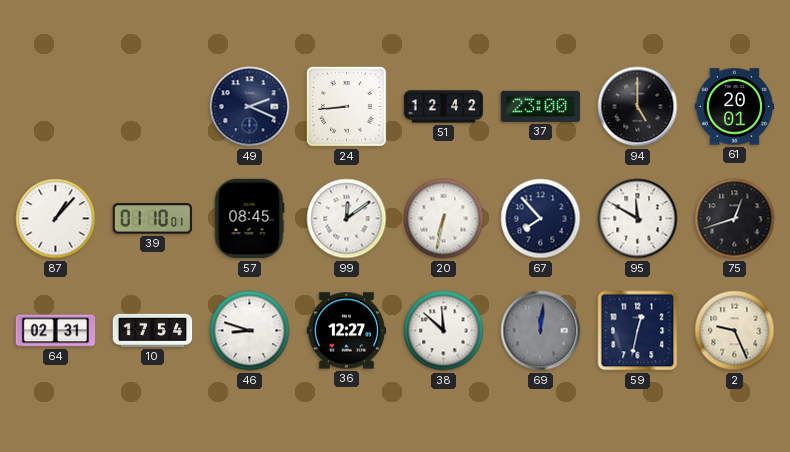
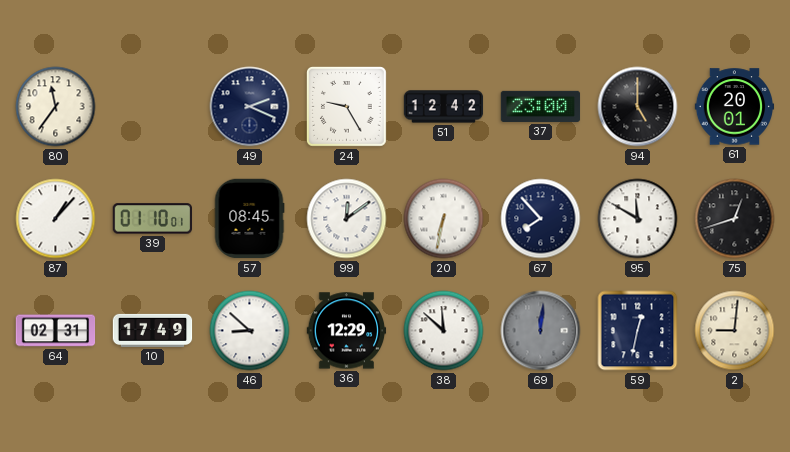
80: none -> 11:36
24: 8:44 -> 9:25
10: 17:54 -> 17:49
46: 8:48 -> 8:52
36: 12:27 -> 12:29
2: 9:26 -> 9:01
